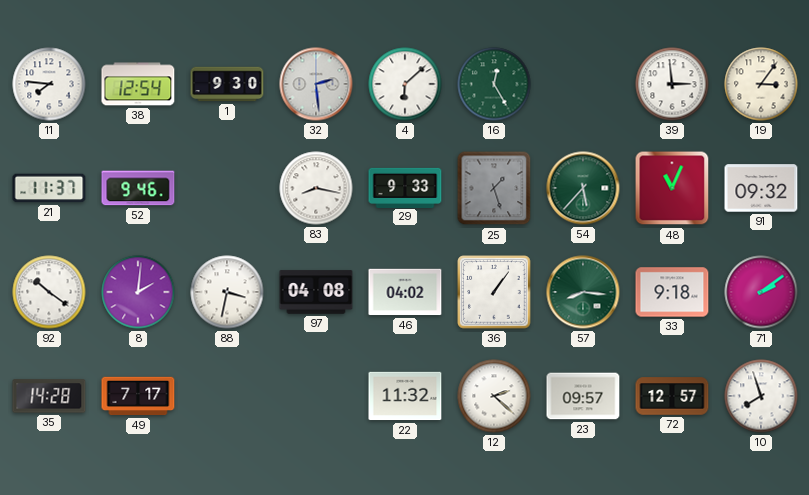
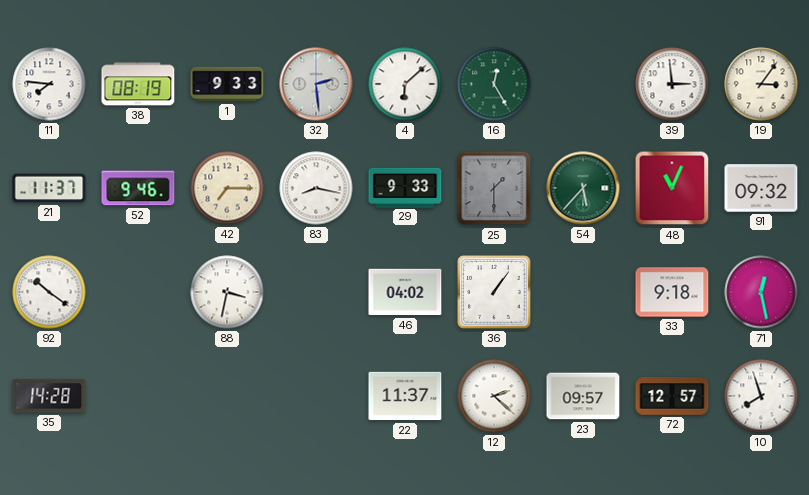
38: 12:54 -> 08:19
1: 9:30 -> 9:33
42: none -> 7:15
25: 1:27 -> 1:30
8: 2:01 -> none
97: 04:08 -> none
57: 8:16 -> none
71: 2:09 -> 12:28
49: 7:17 -> none
22: 11:32 -> 11:37
